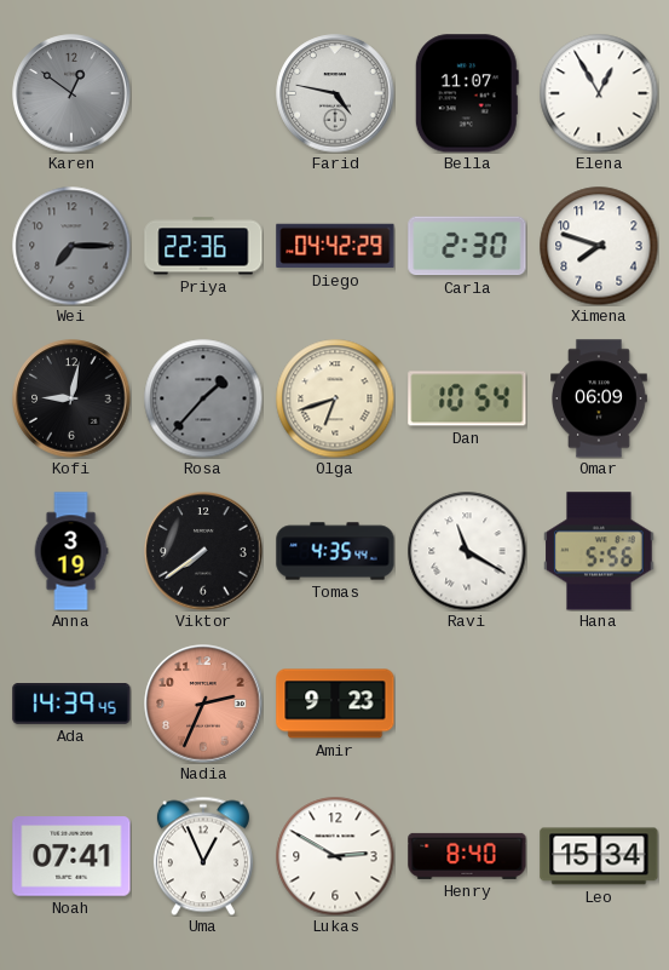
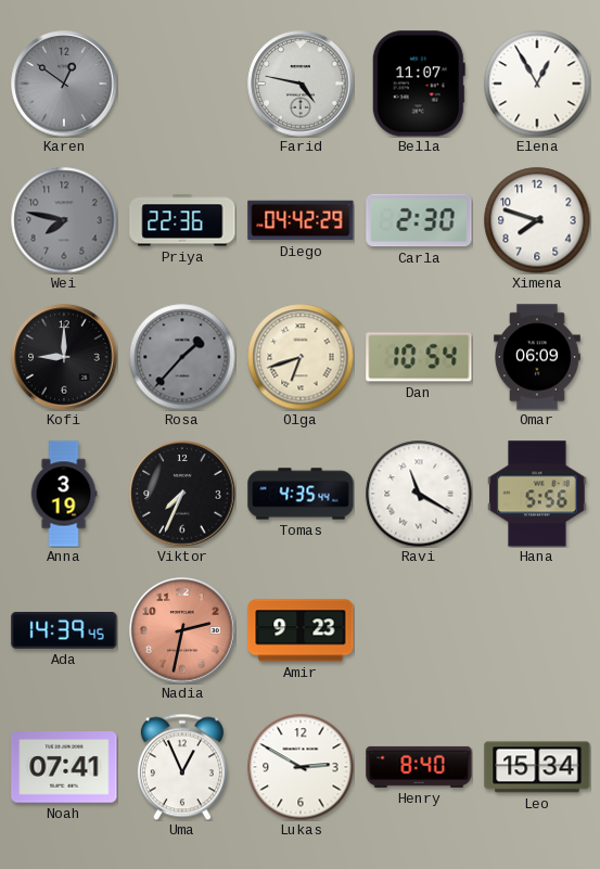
Wei: 7:15 -> 7:47
Kofi: 9:02 -> 9:00
Viktor: 7:39 -> 7:34
Nadia: 2:34 -> 2:32
